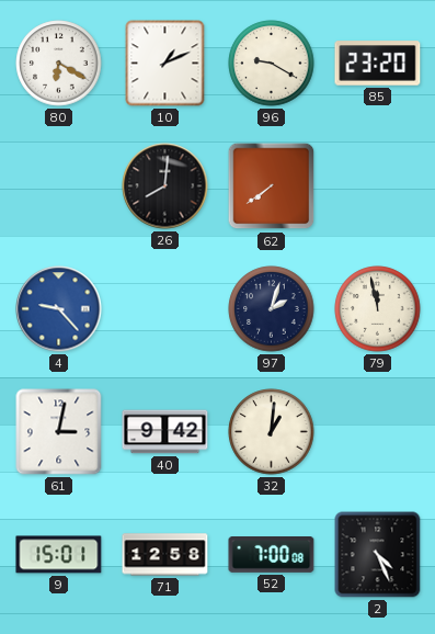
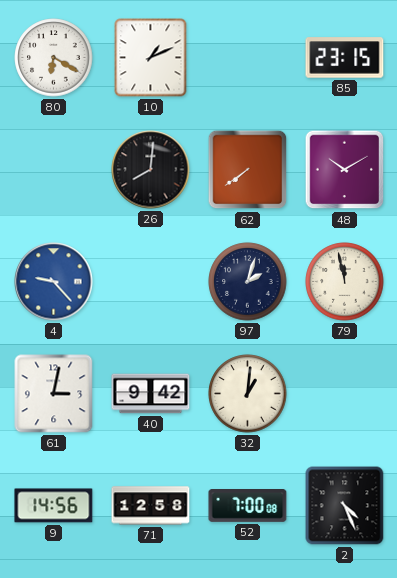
96: 9:20 -> none
85: 23:20 -> 23:15
48: none -> 10:10
9: 15:01 -> 14:56
